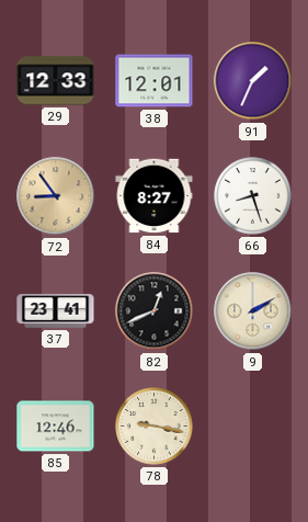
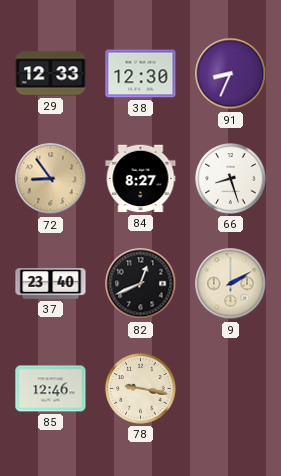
38: 12:01 -> 12:30
91: 1:34 -> 8:34
37: 23:41 -> 23:40
